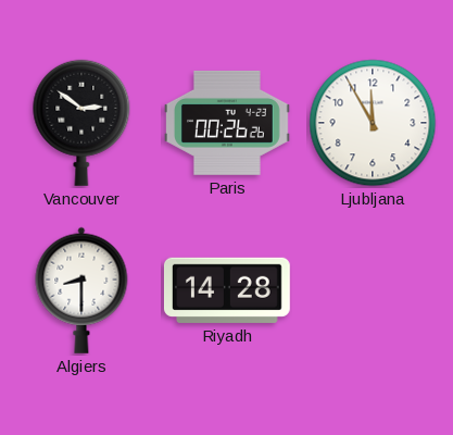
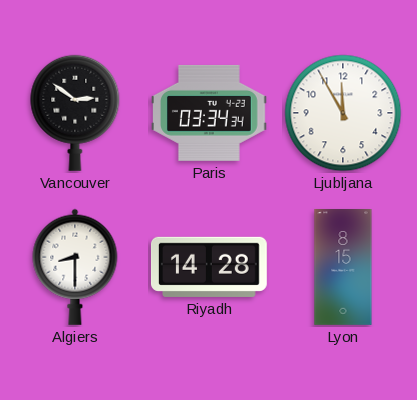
Paris: 00:26 -> 03:34
Lyon: none -> 8:15
